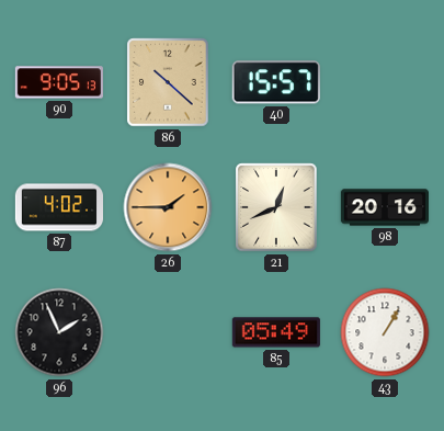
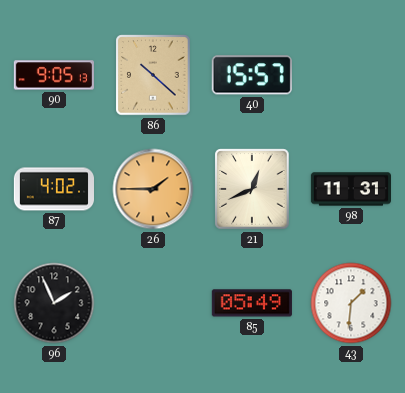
98: 20:16 -> 11:31
43: 1:05 -> 1:31
